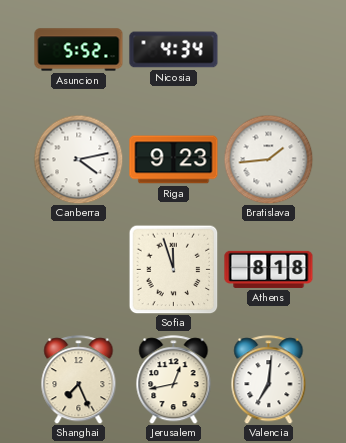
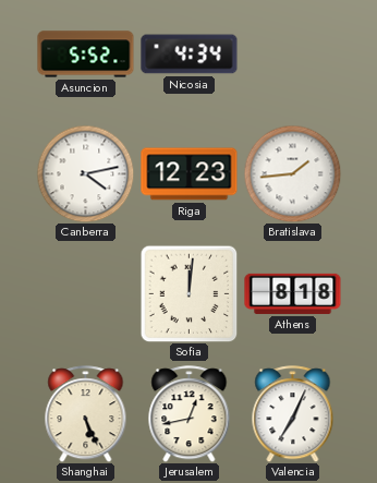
Riga: 9:23 -> 12:23
Sofia: 11:57 -> 12:01
Shanghai: 7:26 -> 5:26
Valencia: 7:01 -> 7:04
